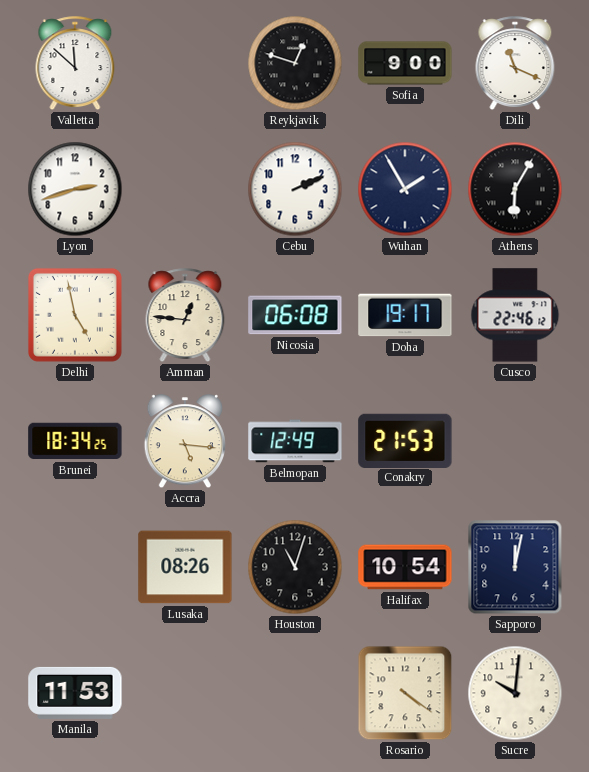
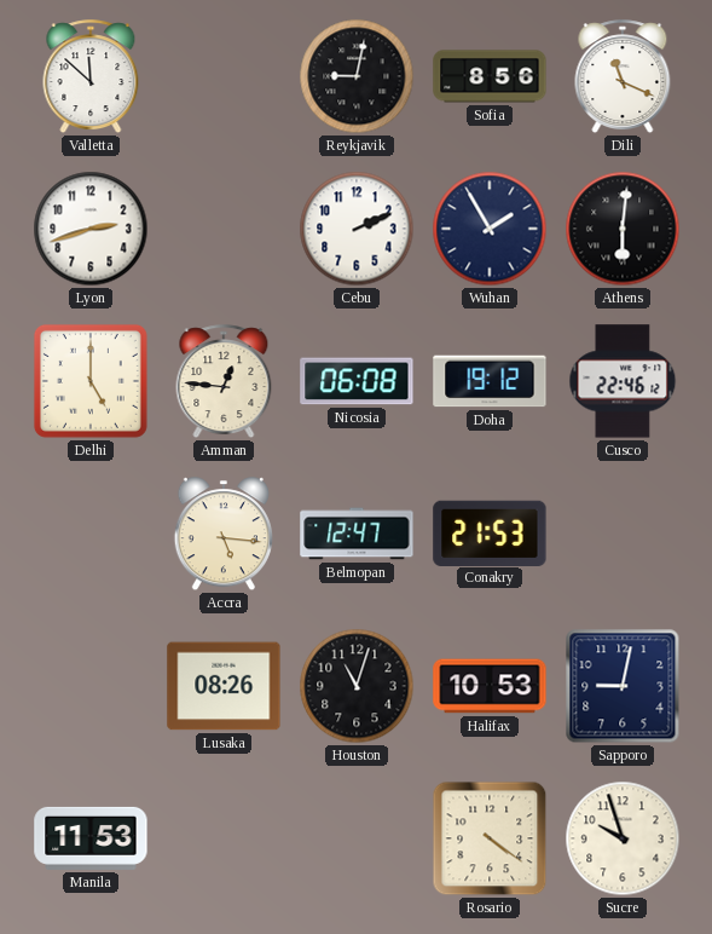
Reykjavik: 12:48 -> 9:02
Sofia: 9:00 -> 8:56
Athens: 6:05 -> 6:01
Delhi: 4:58 -> 5:00
Doha: 19:17 -> 19:12
Brunei: 18:34 -> none
Belmopan: 12:49 -> 12:47
Halifax: 10:54 -> 10:53
Sapporo: 12:02 -> 9:02
Sucre: 10:01 -> 9:57
